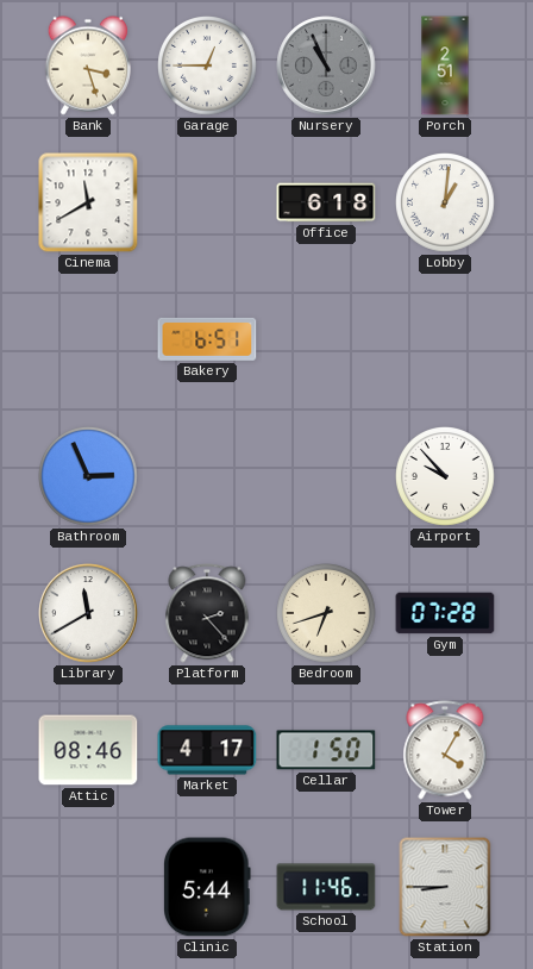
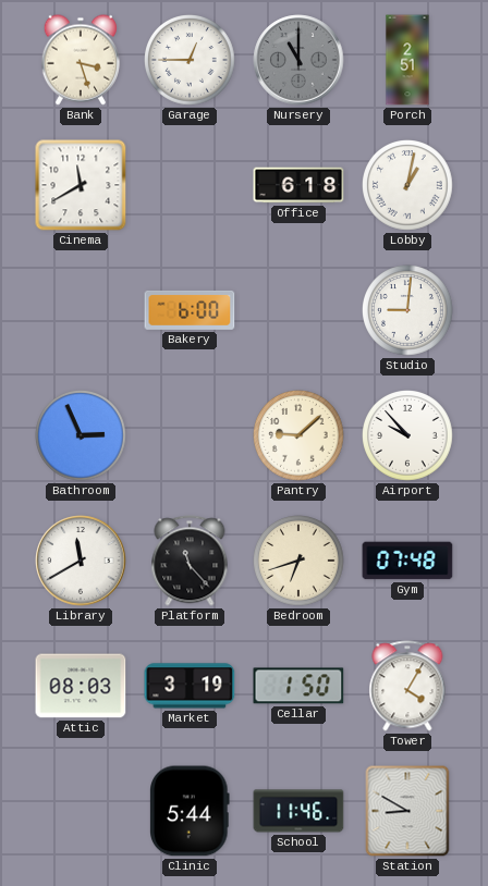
Nursery: 10:56 -> 11:00
Lobby: 1:01 -> 1:02
Bakery: 6:51 -> 6:00
Studio: none -> 9:01
Pantry: none -> 9:08
Platform: 2:23 -> 11:23
Gym: 07:28 -> 07:48
Attic: 08:46 -> 08:03
Market: 4:17 -> 3:19
Station: 8:45 -> 8:50
